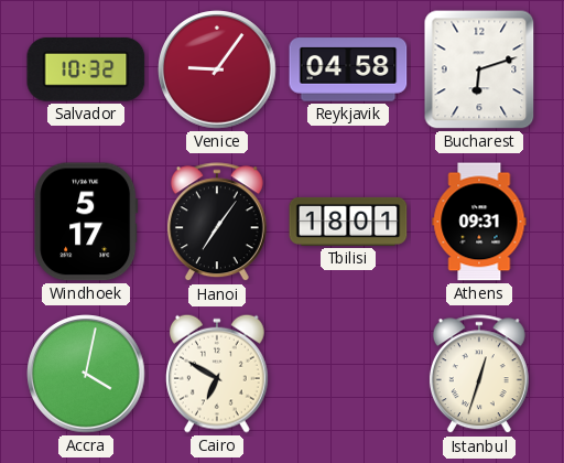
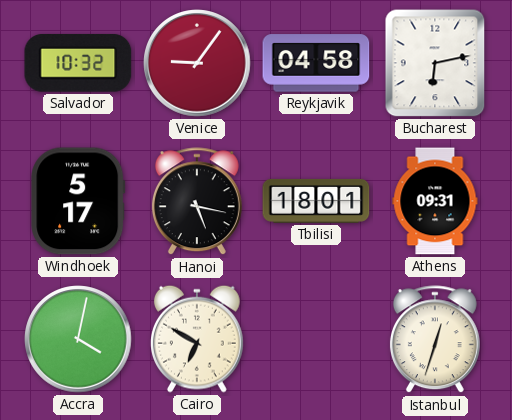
Bucharest: 6:12 -> 6:13
Hanoi: 7:06 -> 5:17
